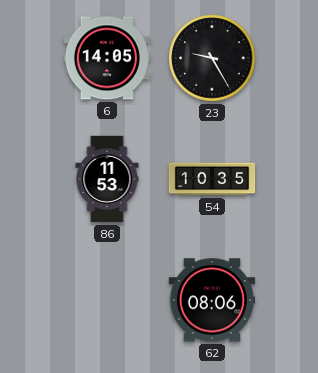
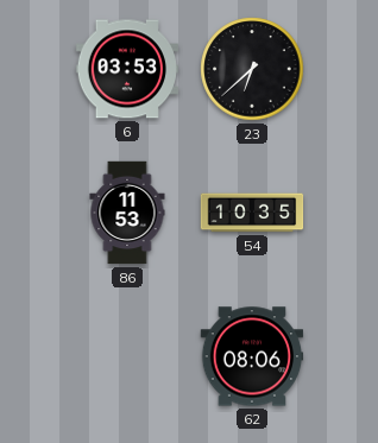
6: 14:05 -> 03:53
23: 9:25 -> 6:38
